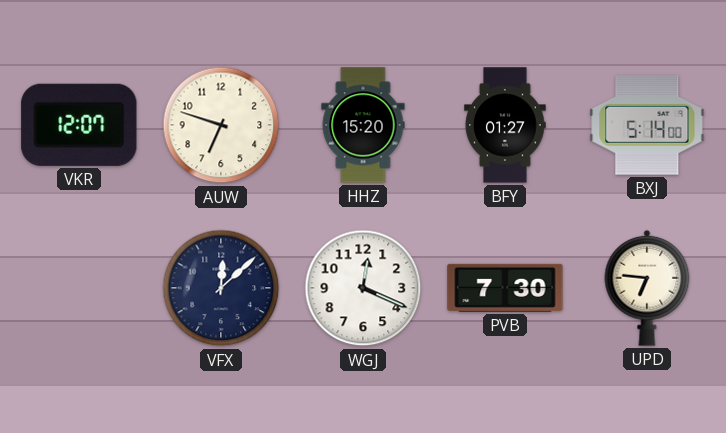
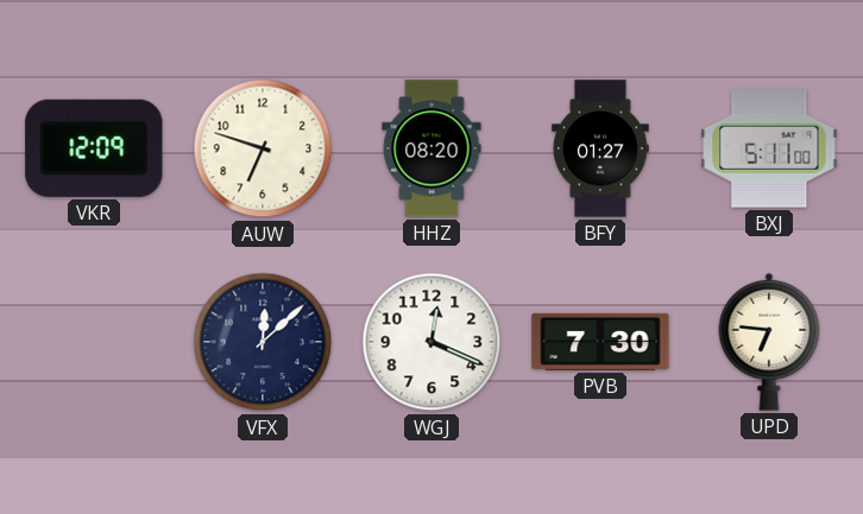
VKR: 12:07 -> 12:09
HHZ: 15:20 -> 08:20
BXJ: 5:14 -> 5:11
